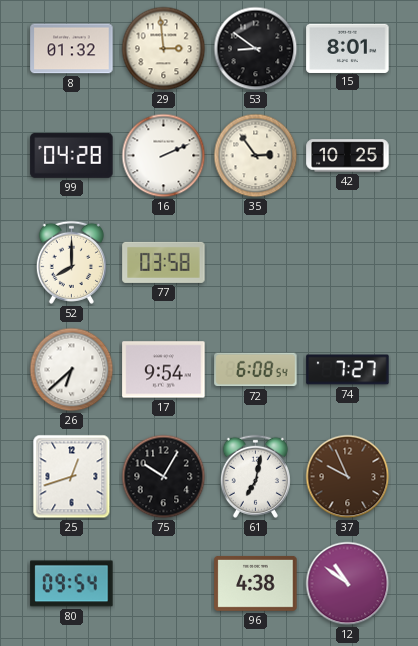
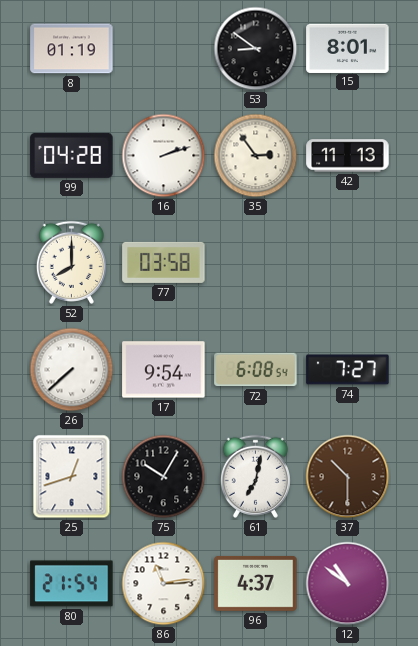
8: 01:32 -> 01:19
29: 2:59 -> none
16: 2:11 -> 2:12
42: 10:25 -> 11:13
26: 6:38 -> 7:38
37: 9:56 -> 10:30
80: 09:54 -> 21:54
86: none -> 11:14
96: 4:38 -> 4:37
